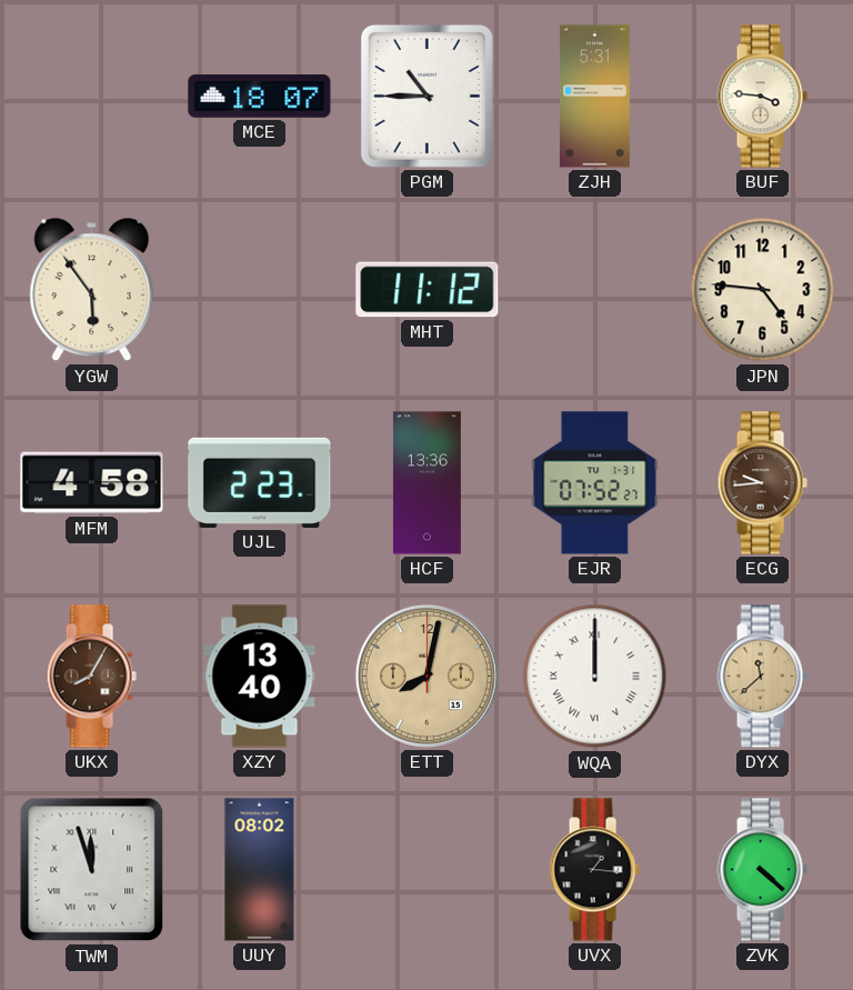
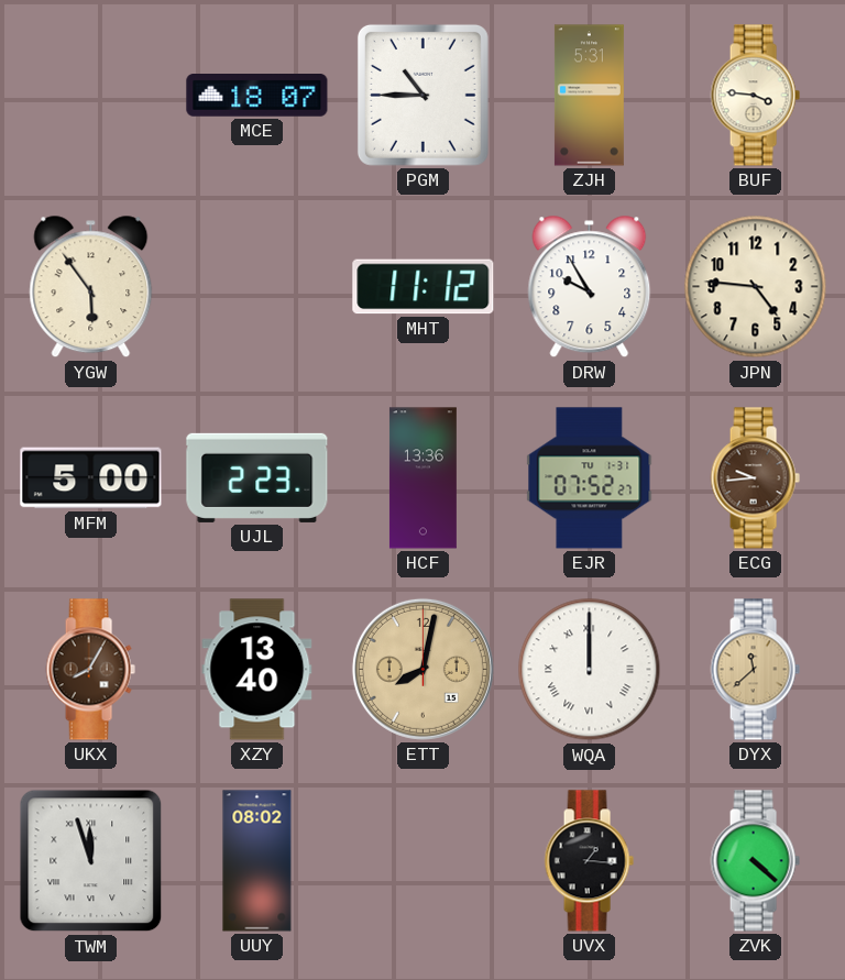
DRW: none -> 9:55
MFM: 4:58 -> 5:00
